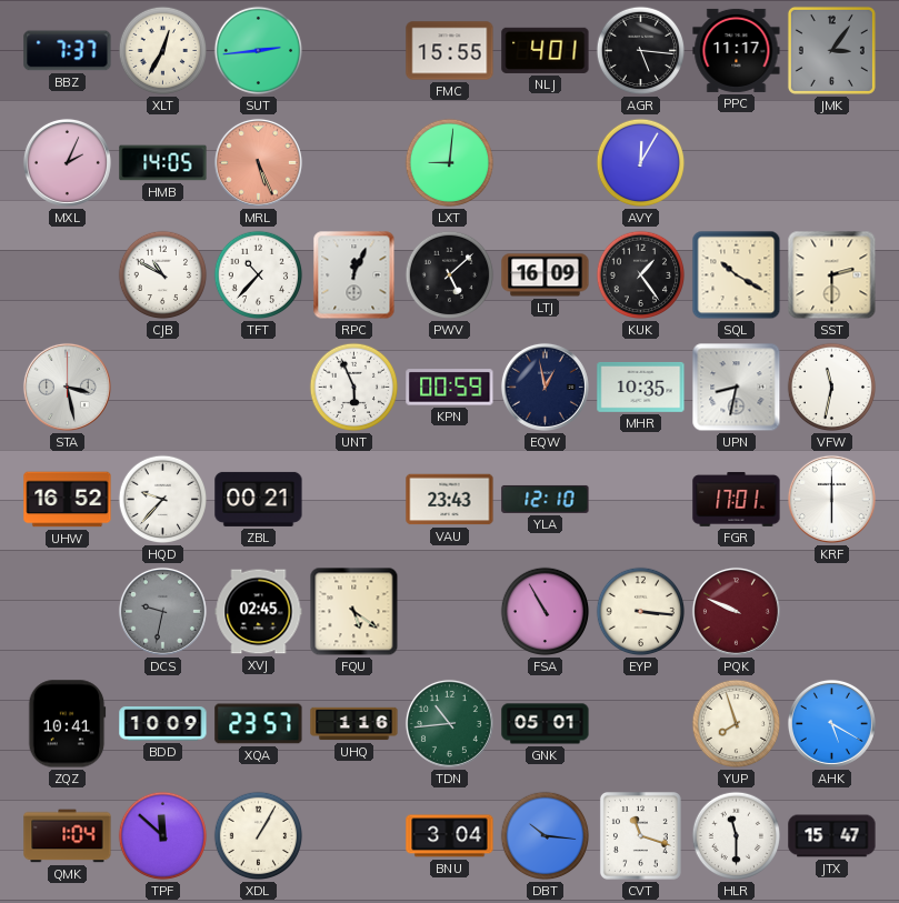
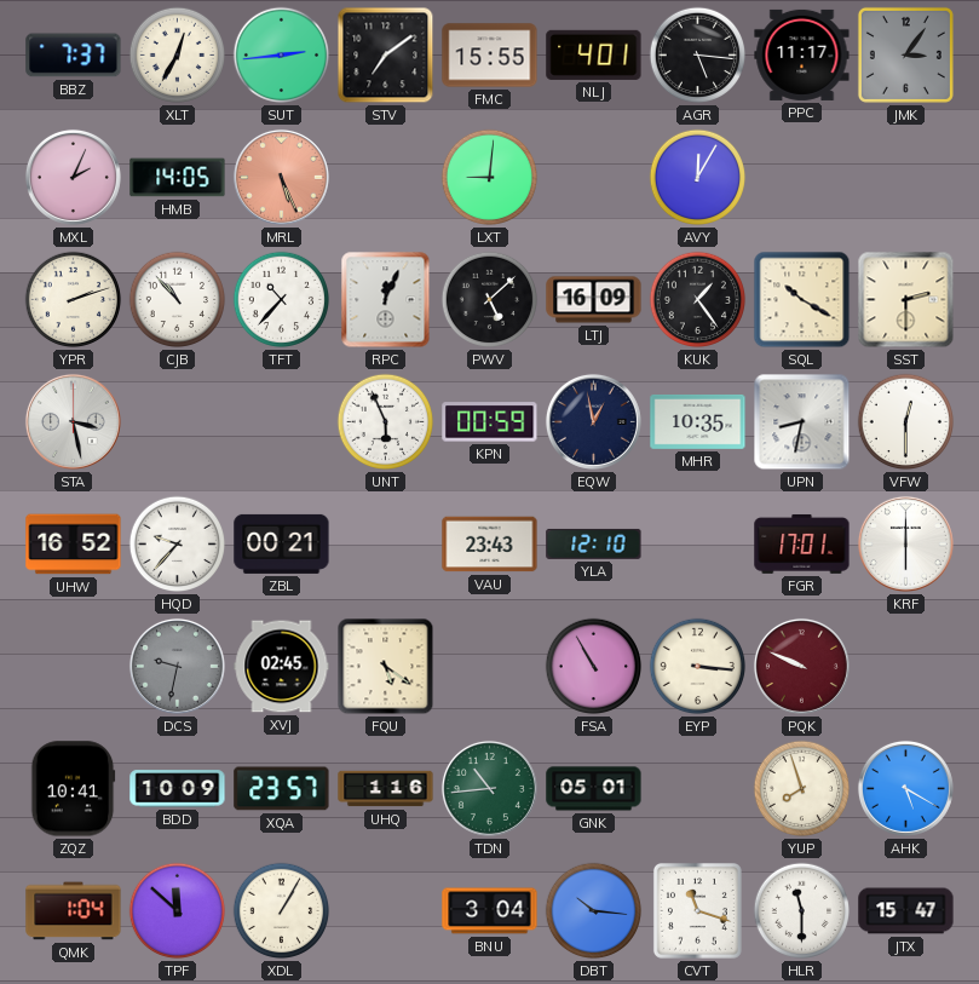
STV: none -> 7:09
YPR: none -> 2:12
CJB: 10:50 -> 10:53
VFW: 11:32 -> 12:30
